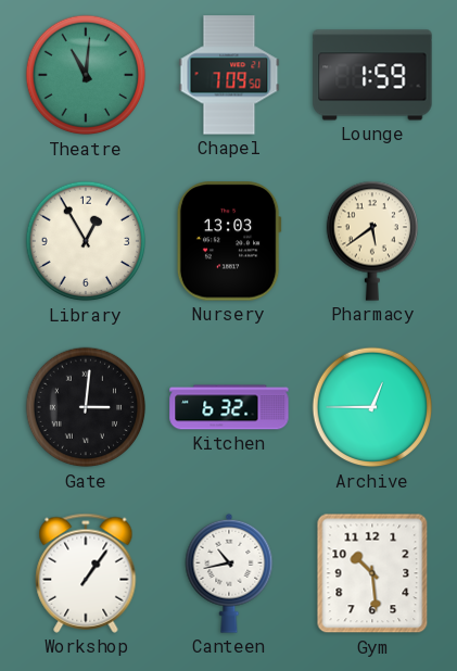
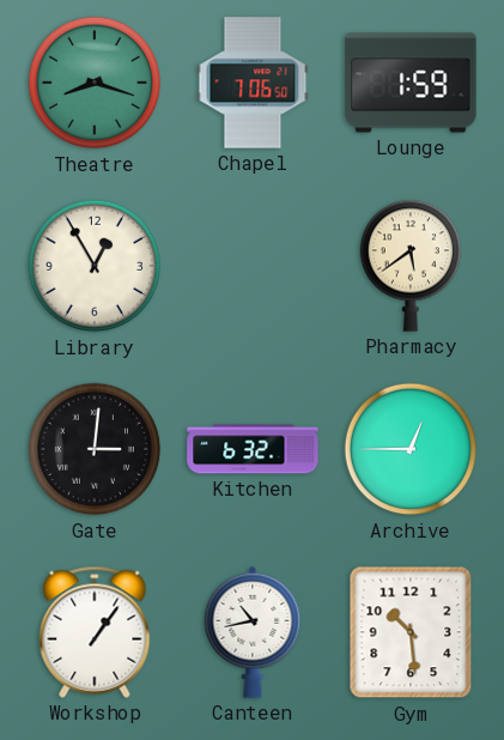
Theatre: 11:01 -> 8:18
Chapel: 7:09 -> 7:06
Nursery: 13:03 -> none
